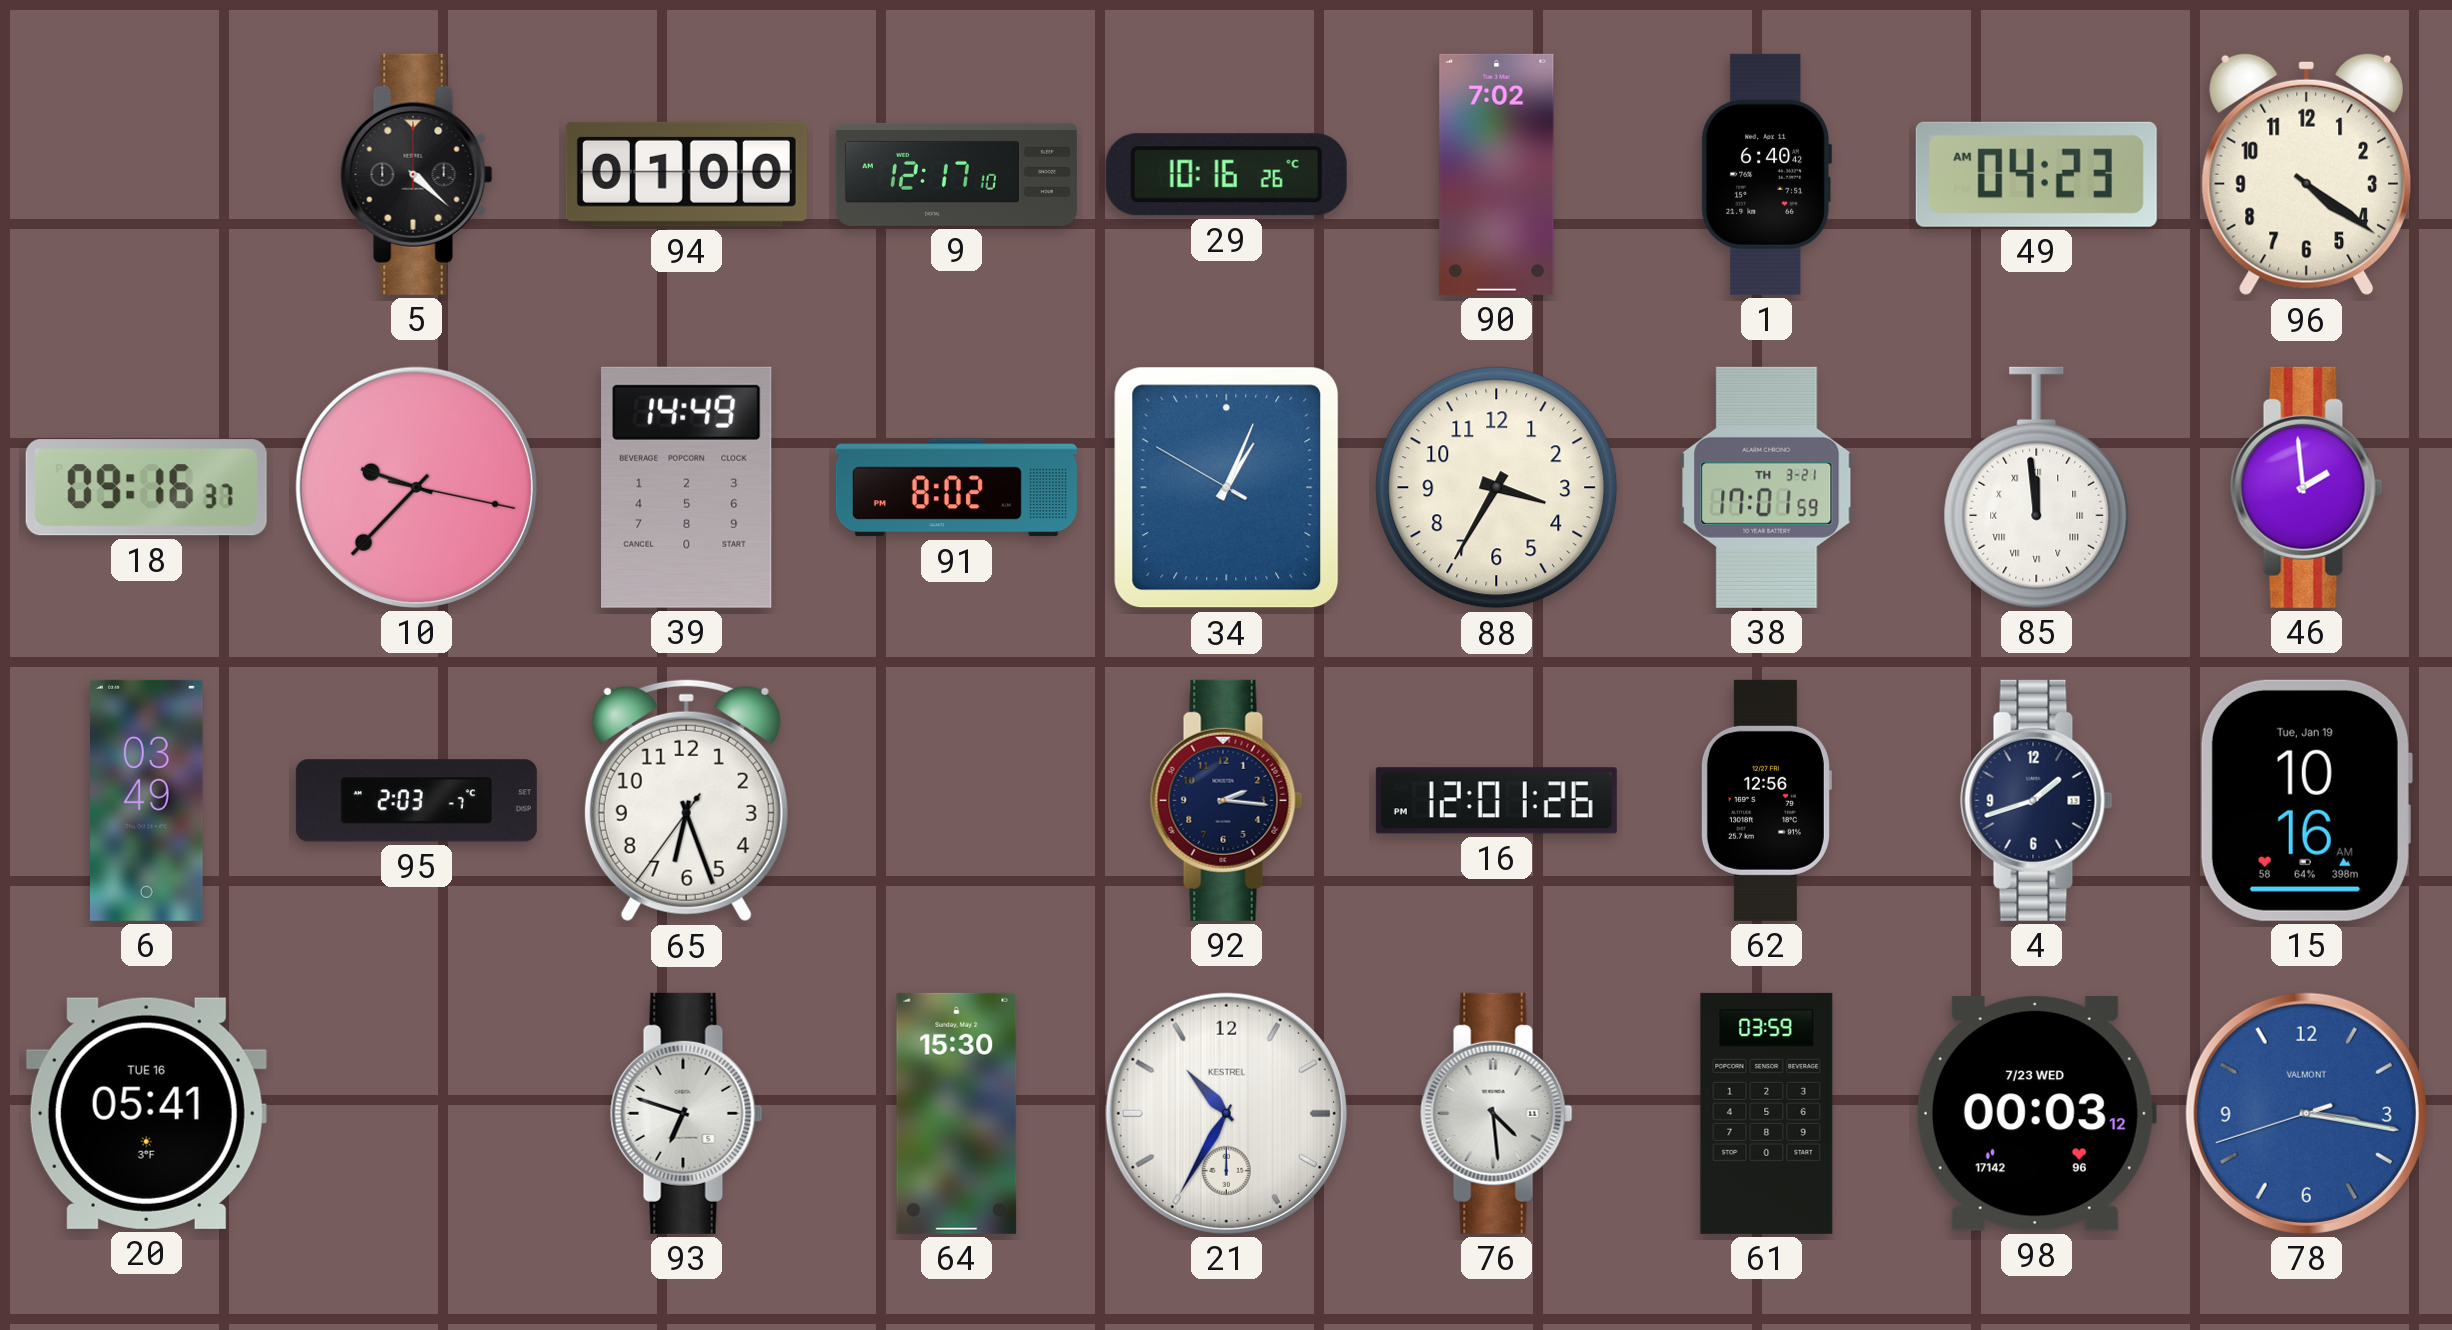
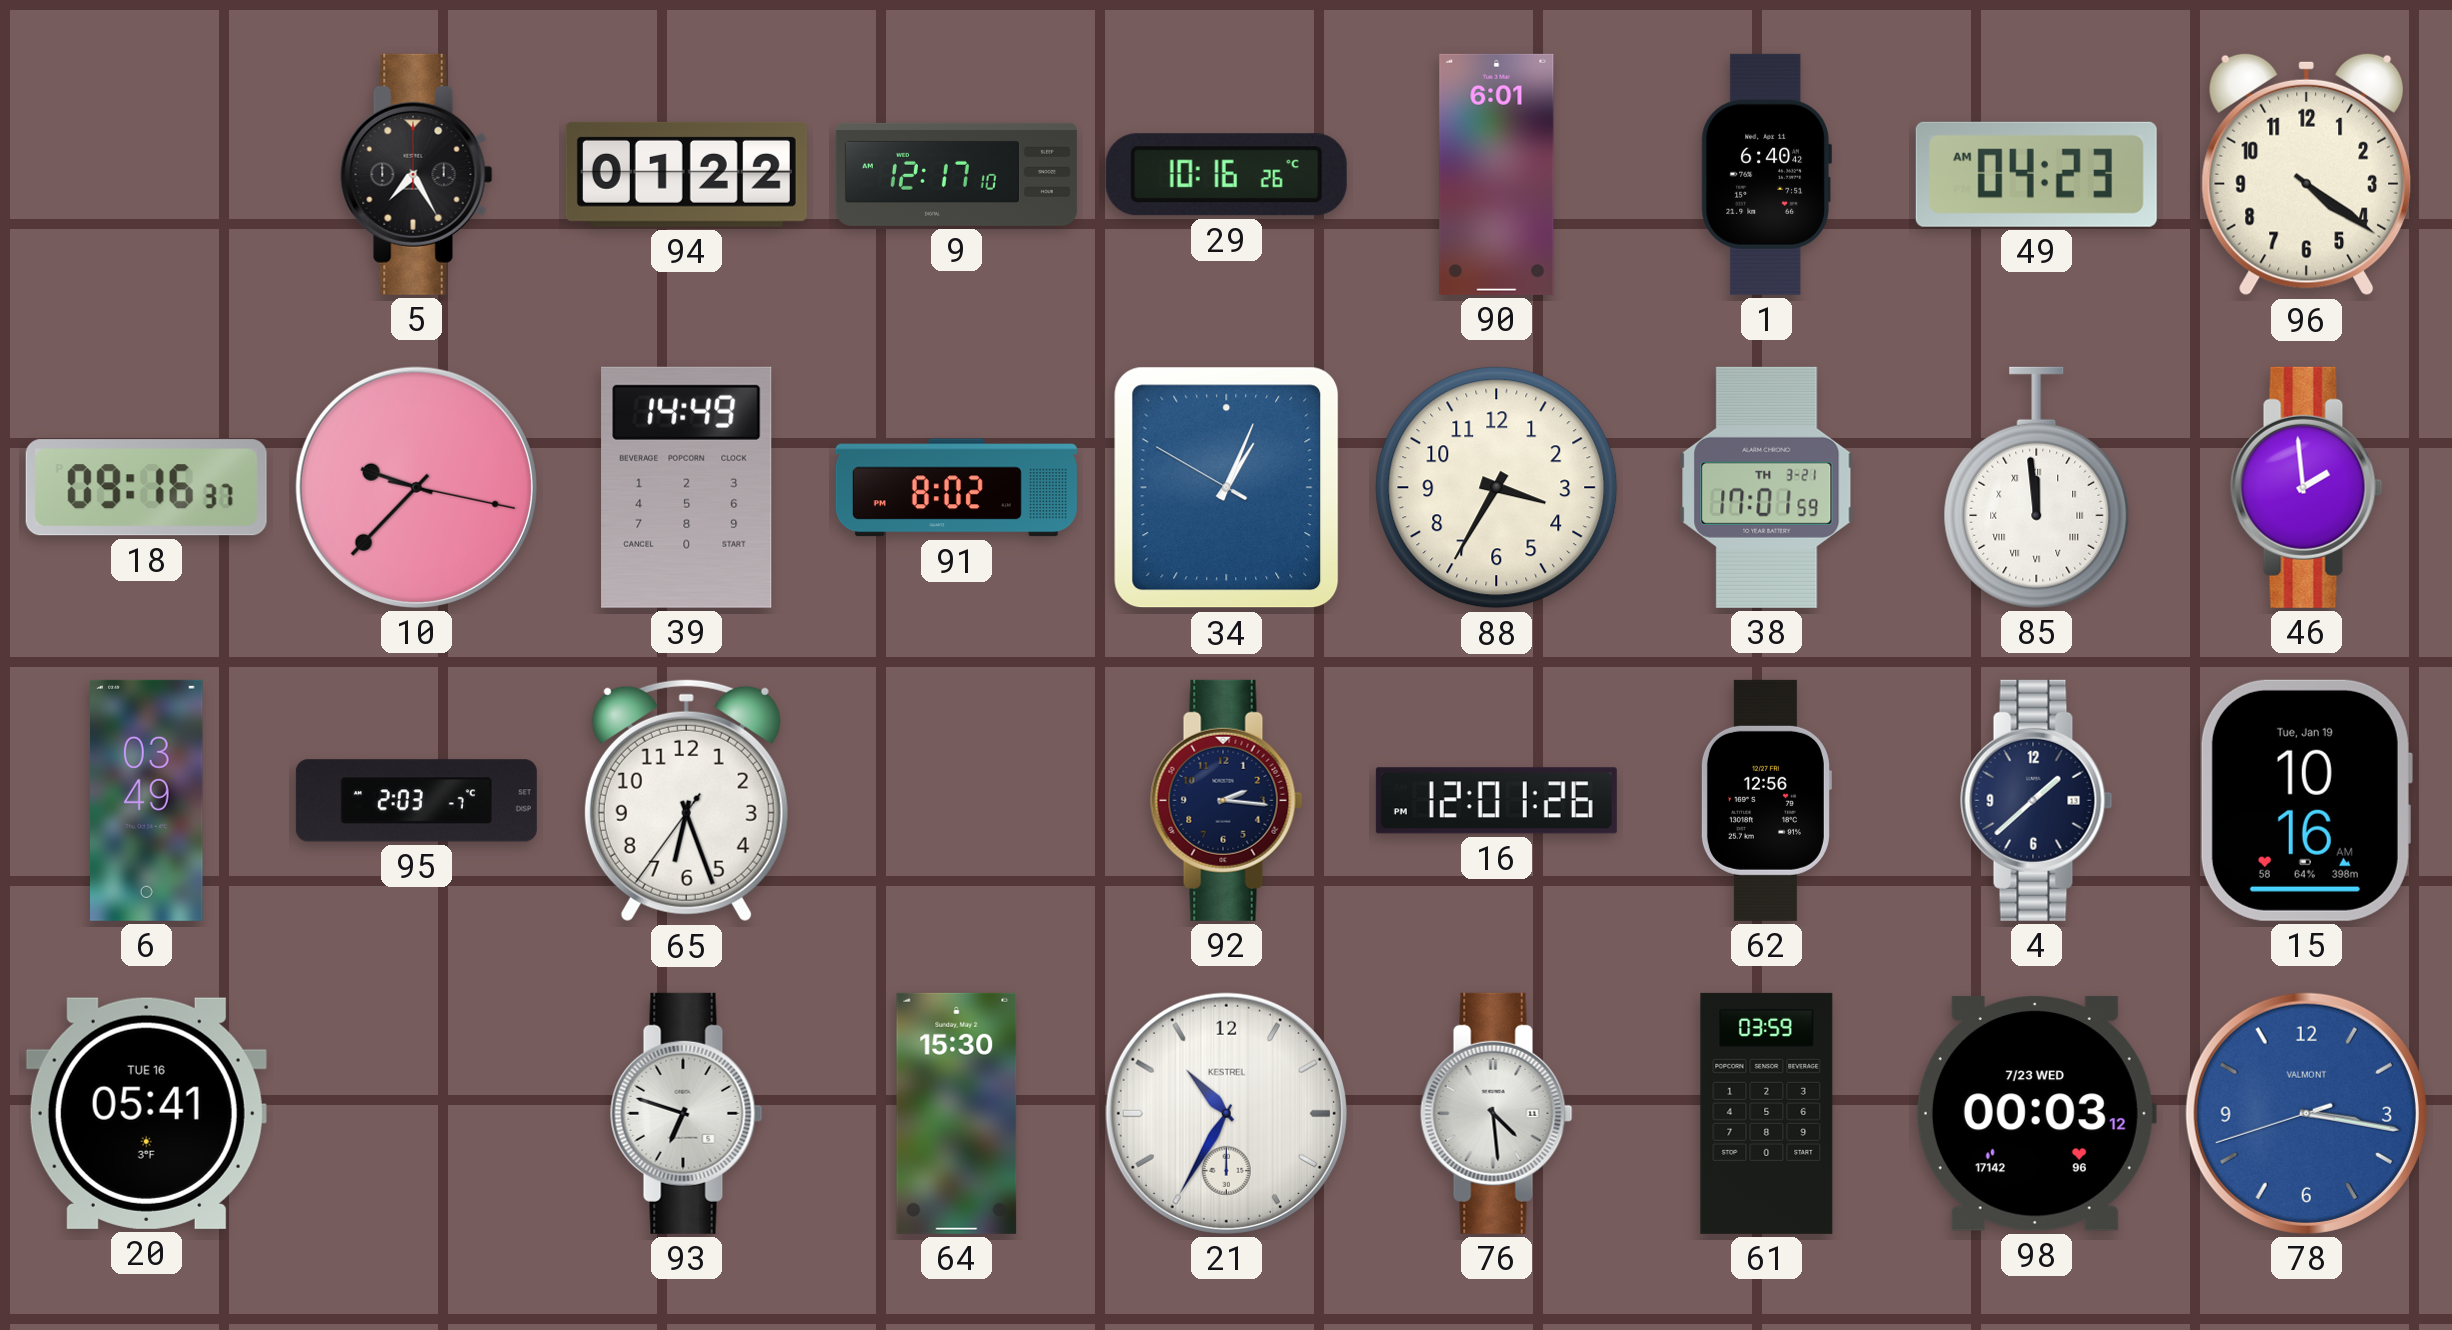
5: 4:22 -> 7:25
94: 01:00 -> 01:22
90: 7:02 -> 6:01
4: 1:42 -> 1:38
